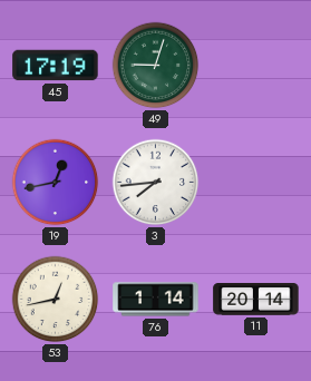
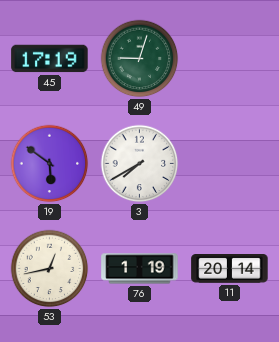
19: 12:43 -> 5:51
3: 7:44 -> 7:40
76: 1:14 -> 1:19
